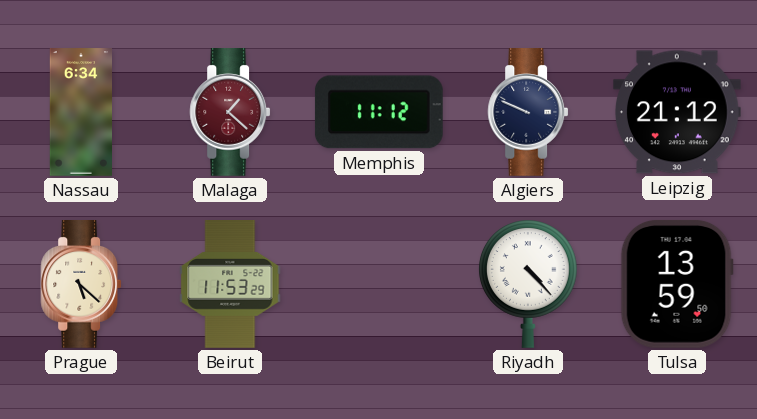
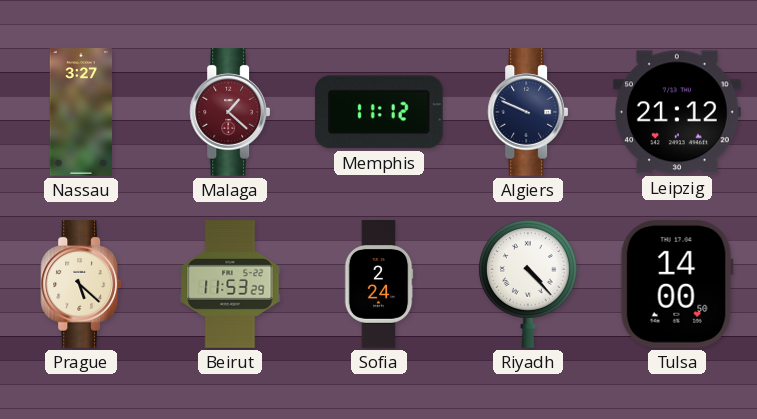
Nassau: 6:34 -> 3:27
Sofia: none -> 2:24
Tulsa: 13:59 -> 14:00
